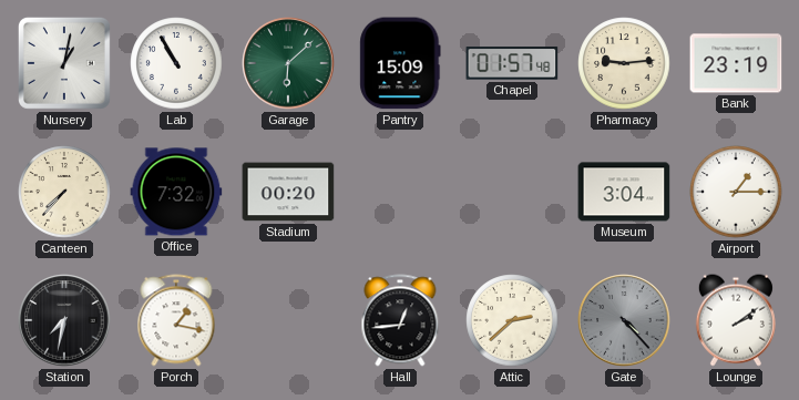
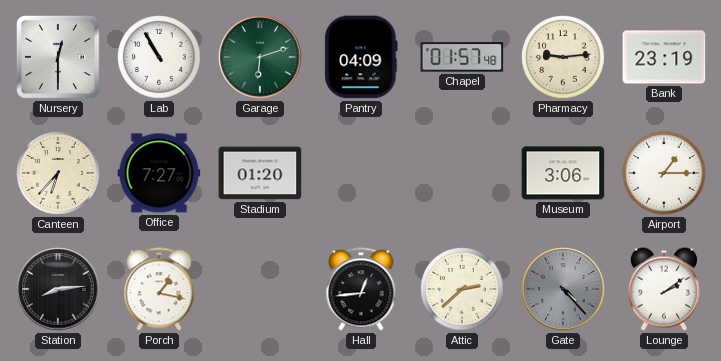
Nursery: 1:02 -> 12:30
Garage: 6:08 -> 6:12
Pantry: 15:09 -> 04:09
Canteen: 7:37 -> 6:37
Office: 7:32 -> 7:27
Stadium: 00:20 -> 01:20
Museum: 3:04 -> 3:06
Station: 7:32 -> 8:14
